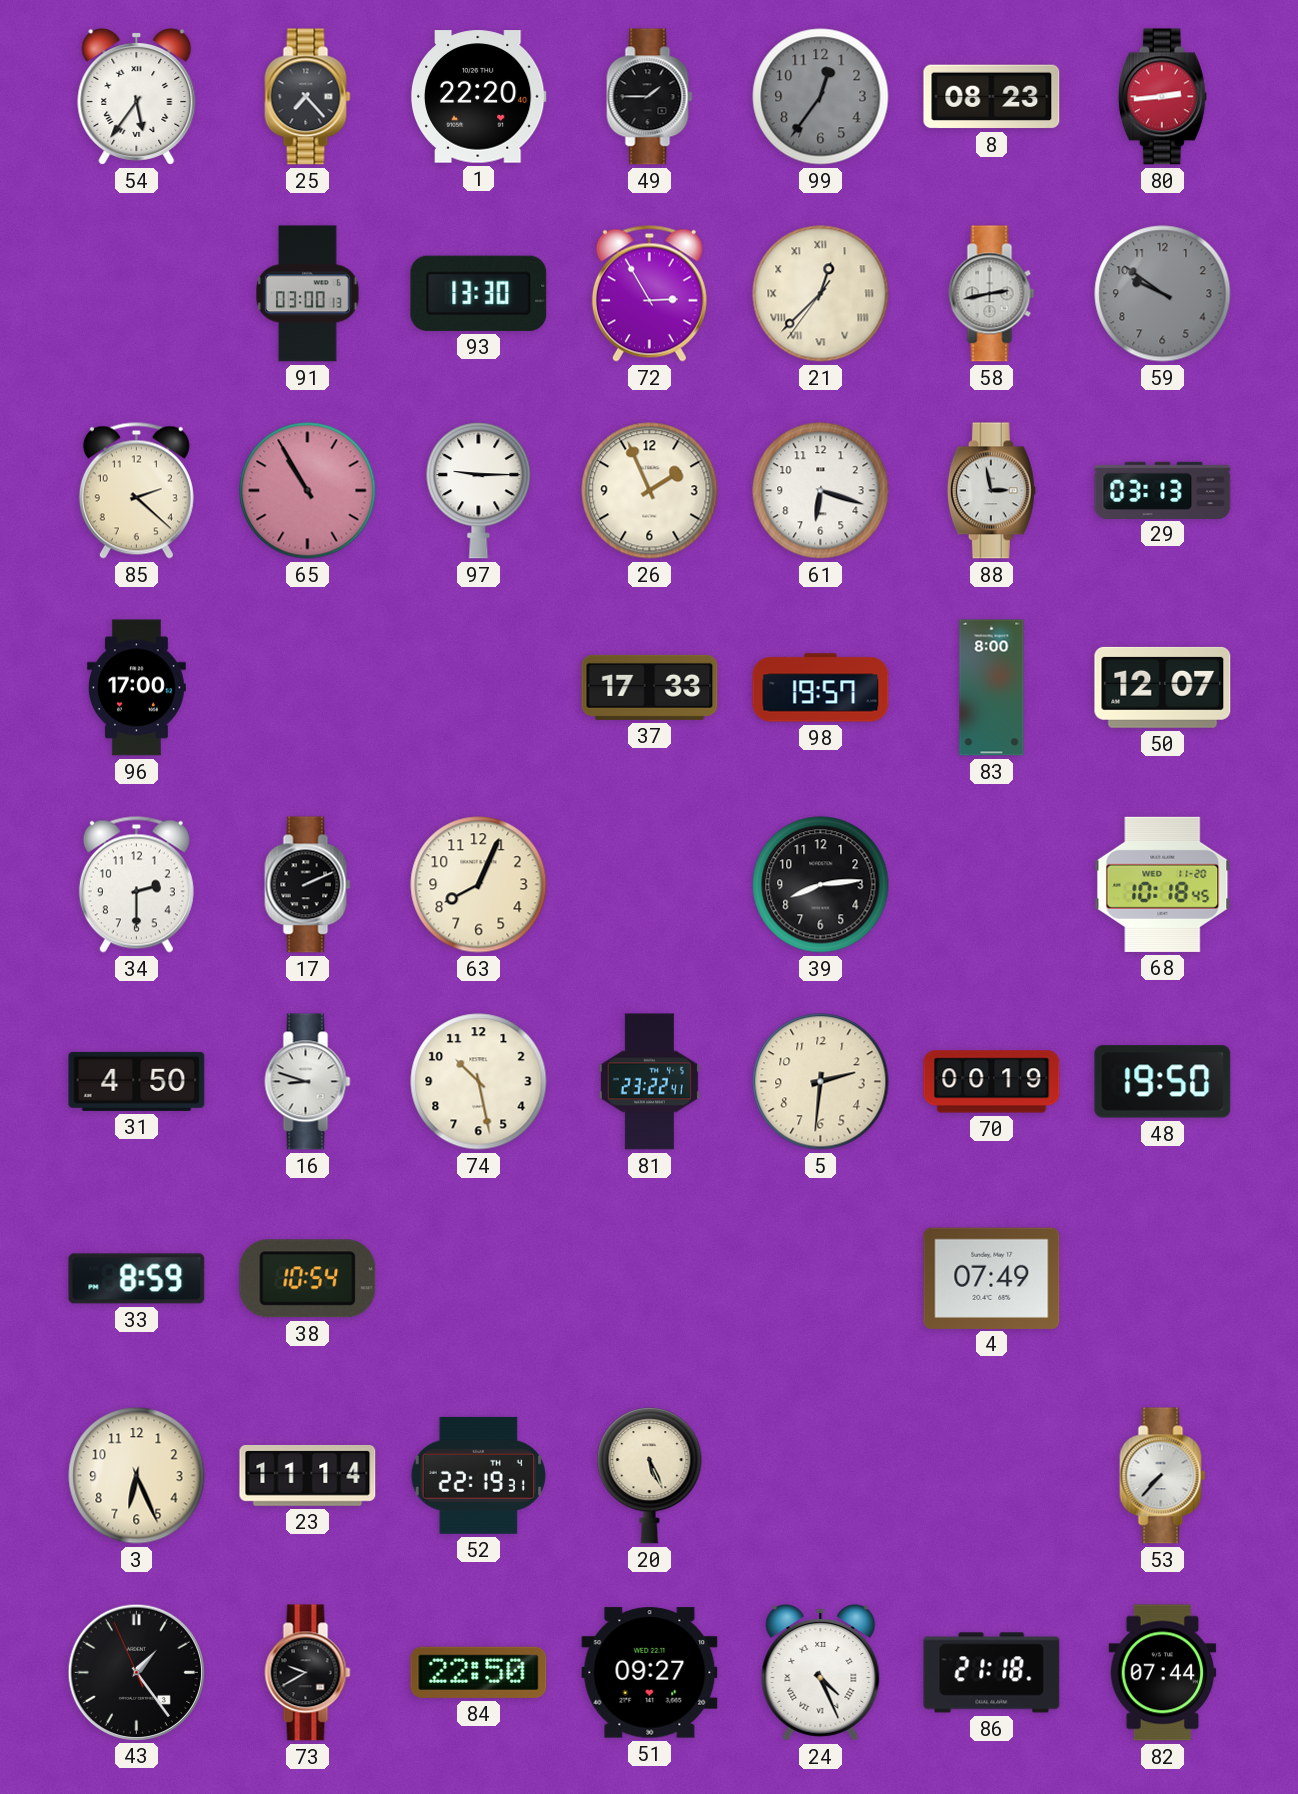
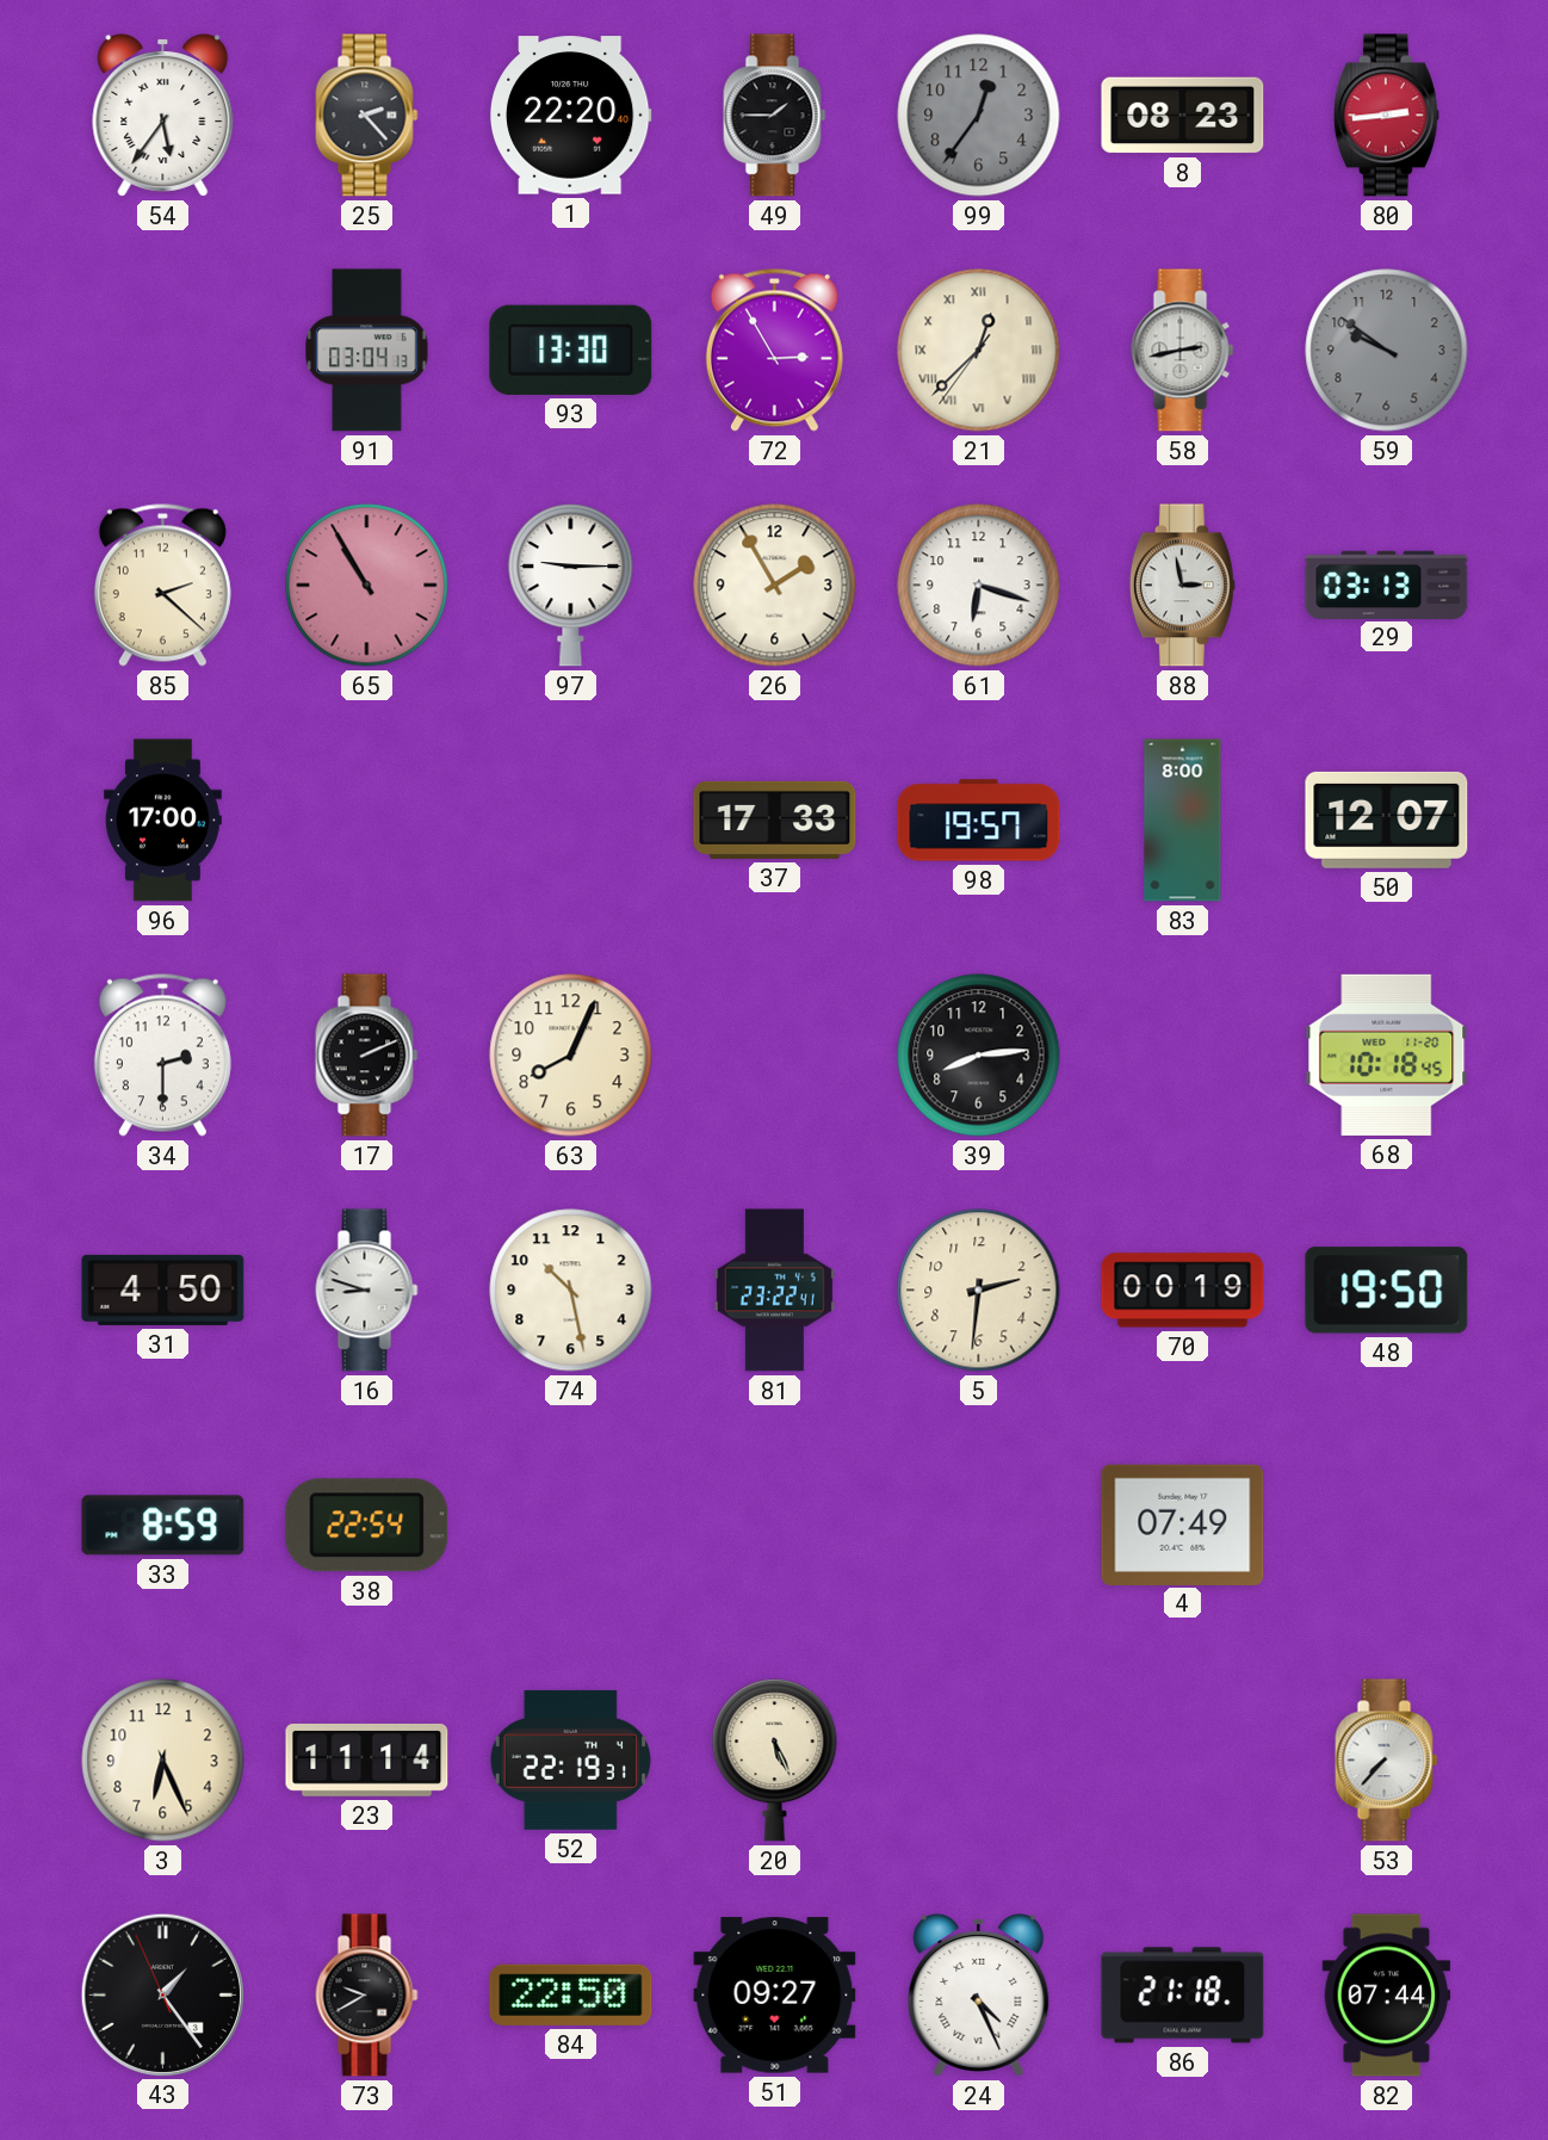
25: 7:23 -> 2:23
91: 03:00 -> 03:04
26: 1:56 -> 1:55
38: 10:54 -> 22:54
